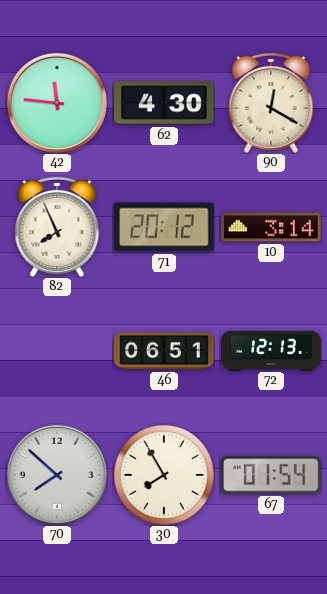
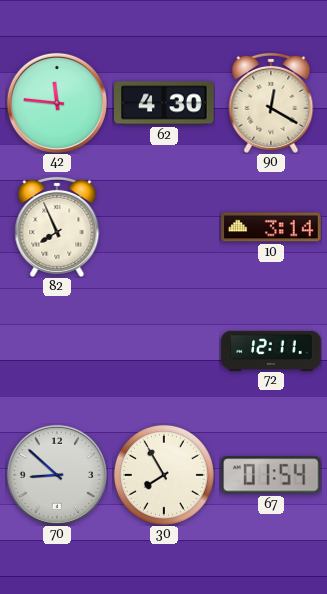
71: 20:12 -> none
46: 06:51 -> none
72: 12:13 -> 12:11
70: 7:52 -> 8:52
